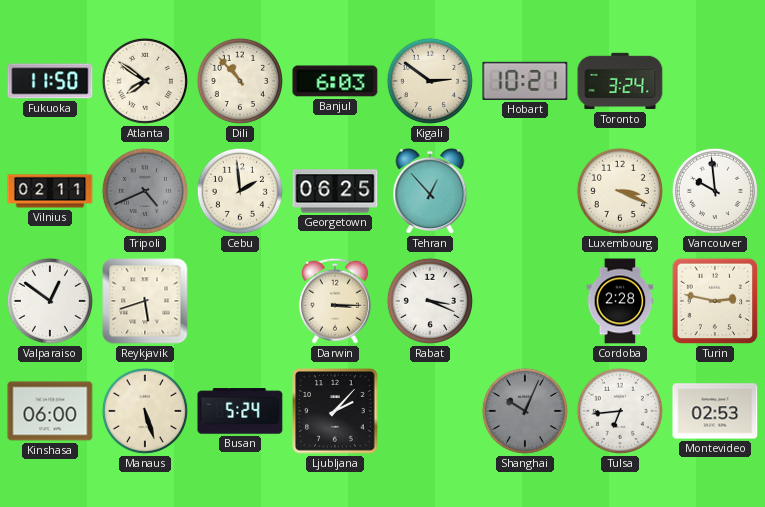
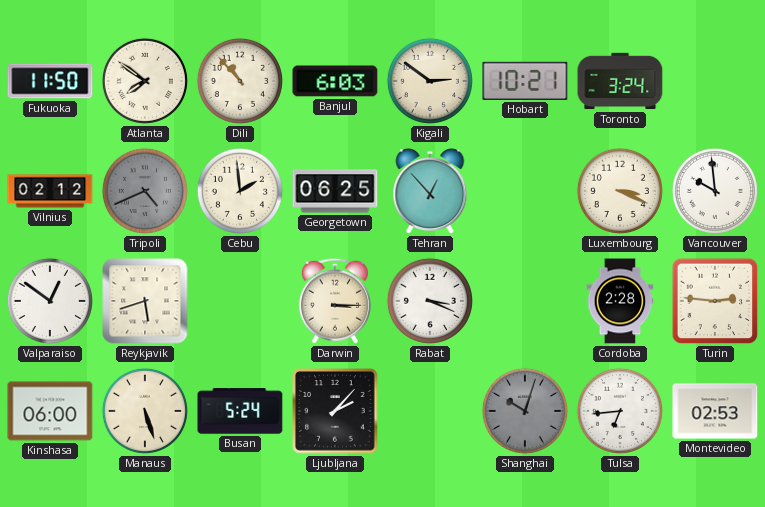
Vilnius: 02:11 -> 02:12
Turin: 2:47 -> 2:46
Shanghai: 10:04 -> 10:03
